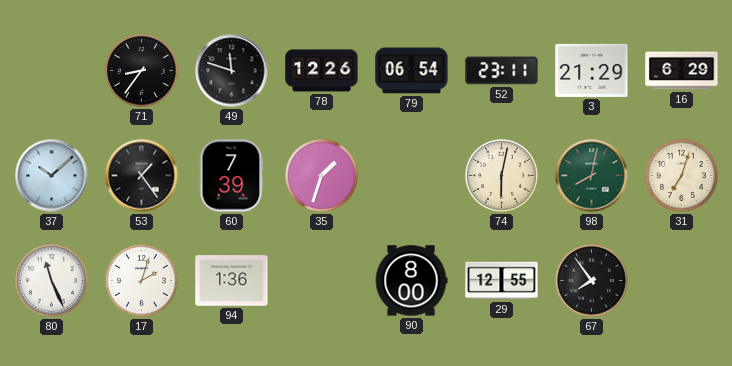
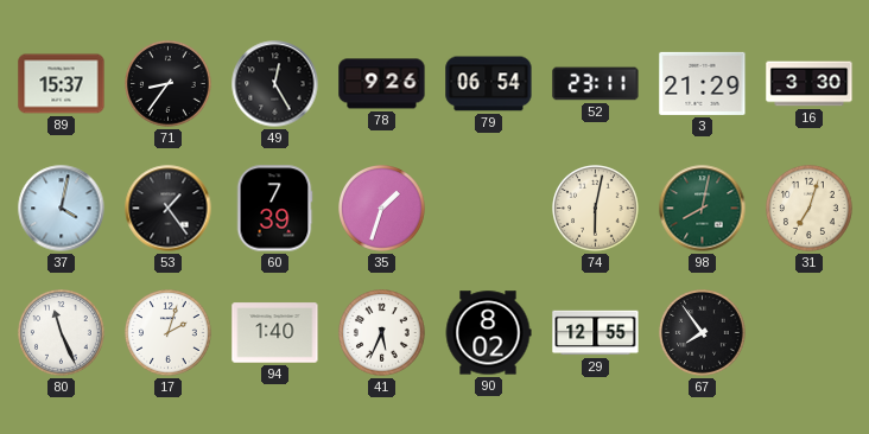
89: none -> 15:37
49: 11:48 -> 12:25
78: 12:26 -> 9:26
16: 6:29 -> 3:30
37: 10:08 -> 4:02
94: 1:36 -> 1:40
41: none -> 5:34
90: 8:00 -> 8:02
